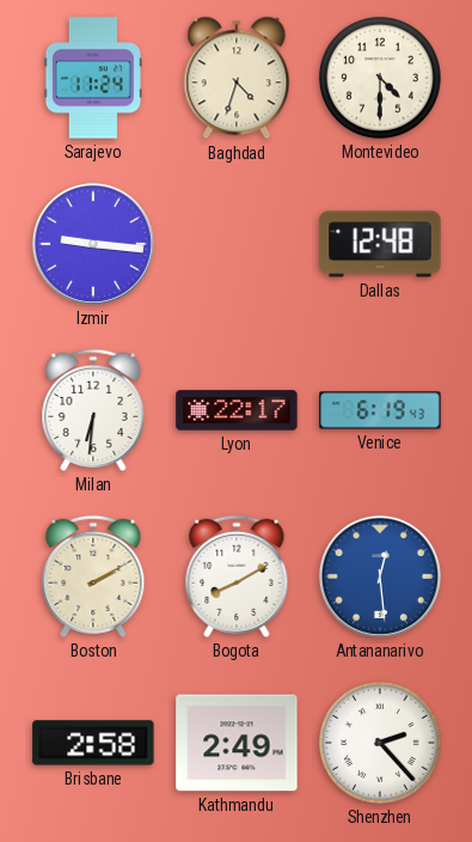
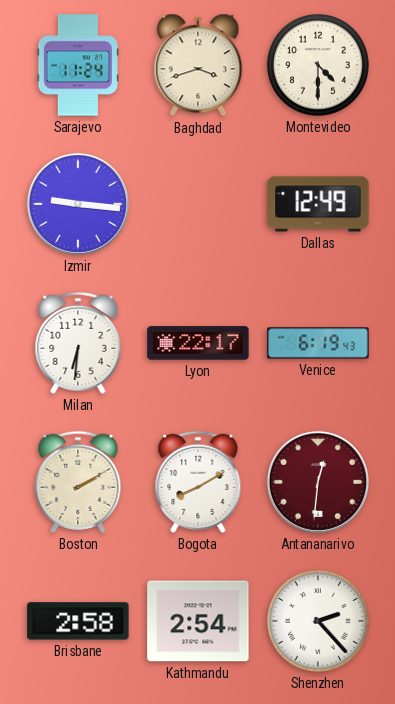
Baghdad: 4:33 -> 3:42
Dallas: 12:48 -> 12:49
Antananarivo: 12:29 -> 12:31
Antananarivo dial: blue -> burgundy
Kathmandu: 2:49 -> 2:54
